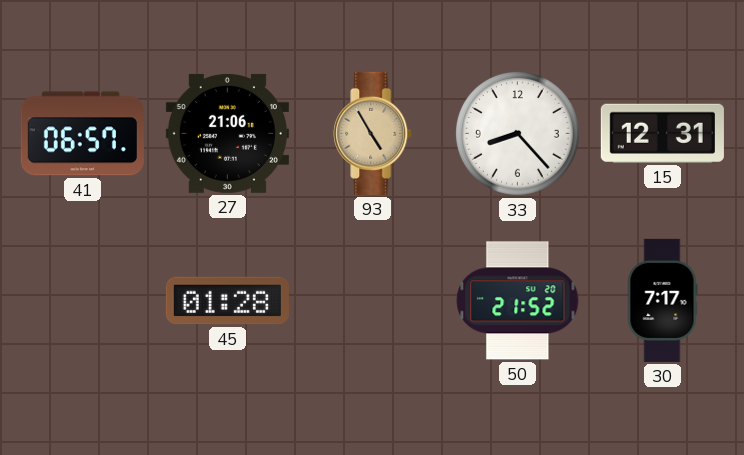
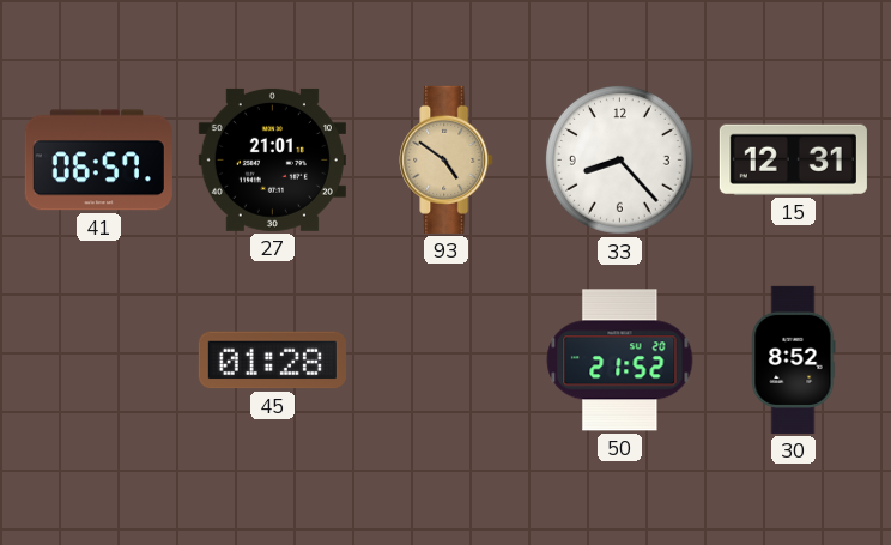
27: 21:06 -> 21:01
93: 4:55 -> 4:51
30: 7:17 -> 8:52
